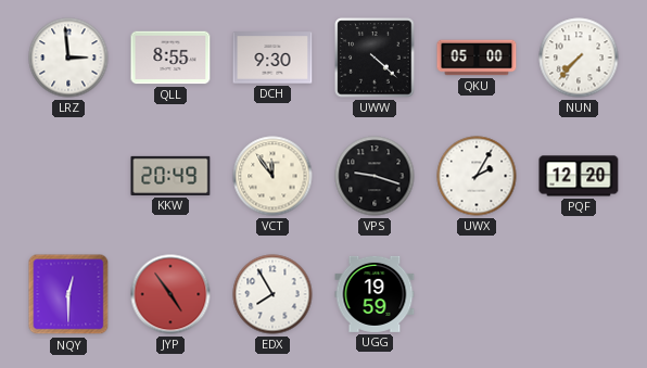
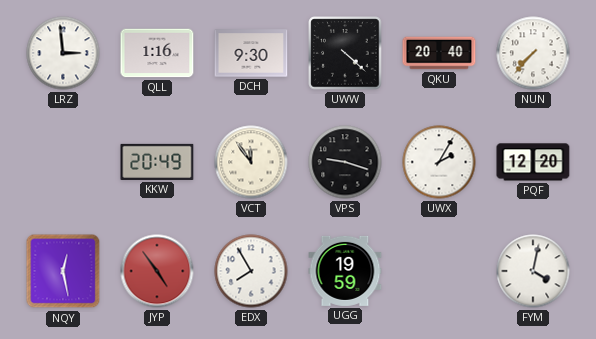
QLL: 8:55 -> 1:16
QKU: 05:00 -> 20:40
NQY: 12:30 -> 12:28
FYM: none -> 4:02
